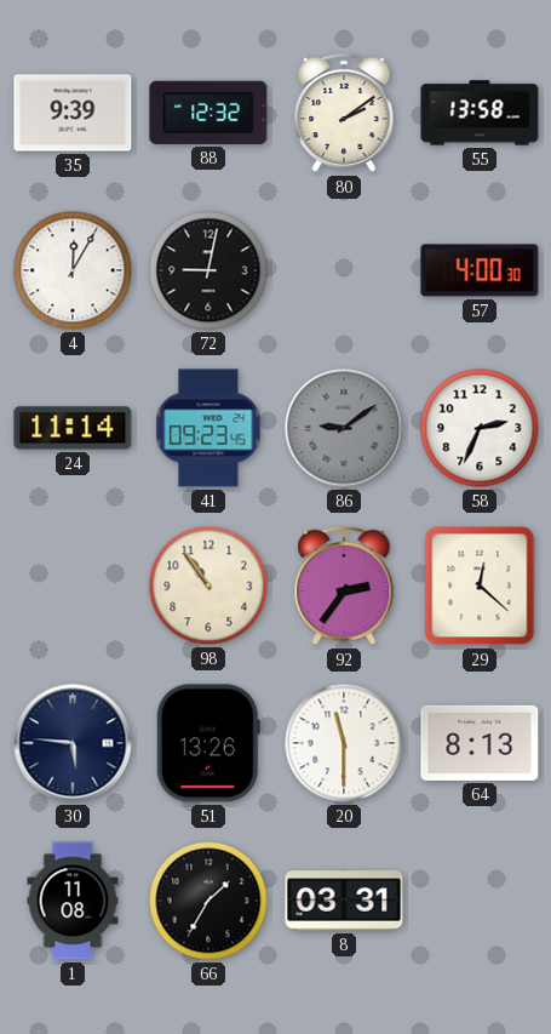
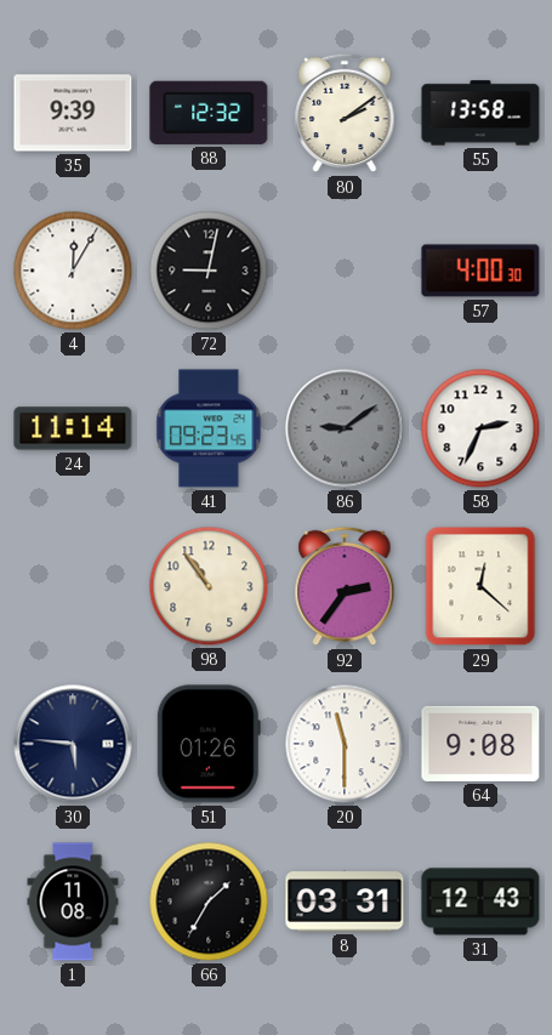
51: 13:26 -> 01:26
64: 8:13 -> 9:08
31: none -> 12:43
